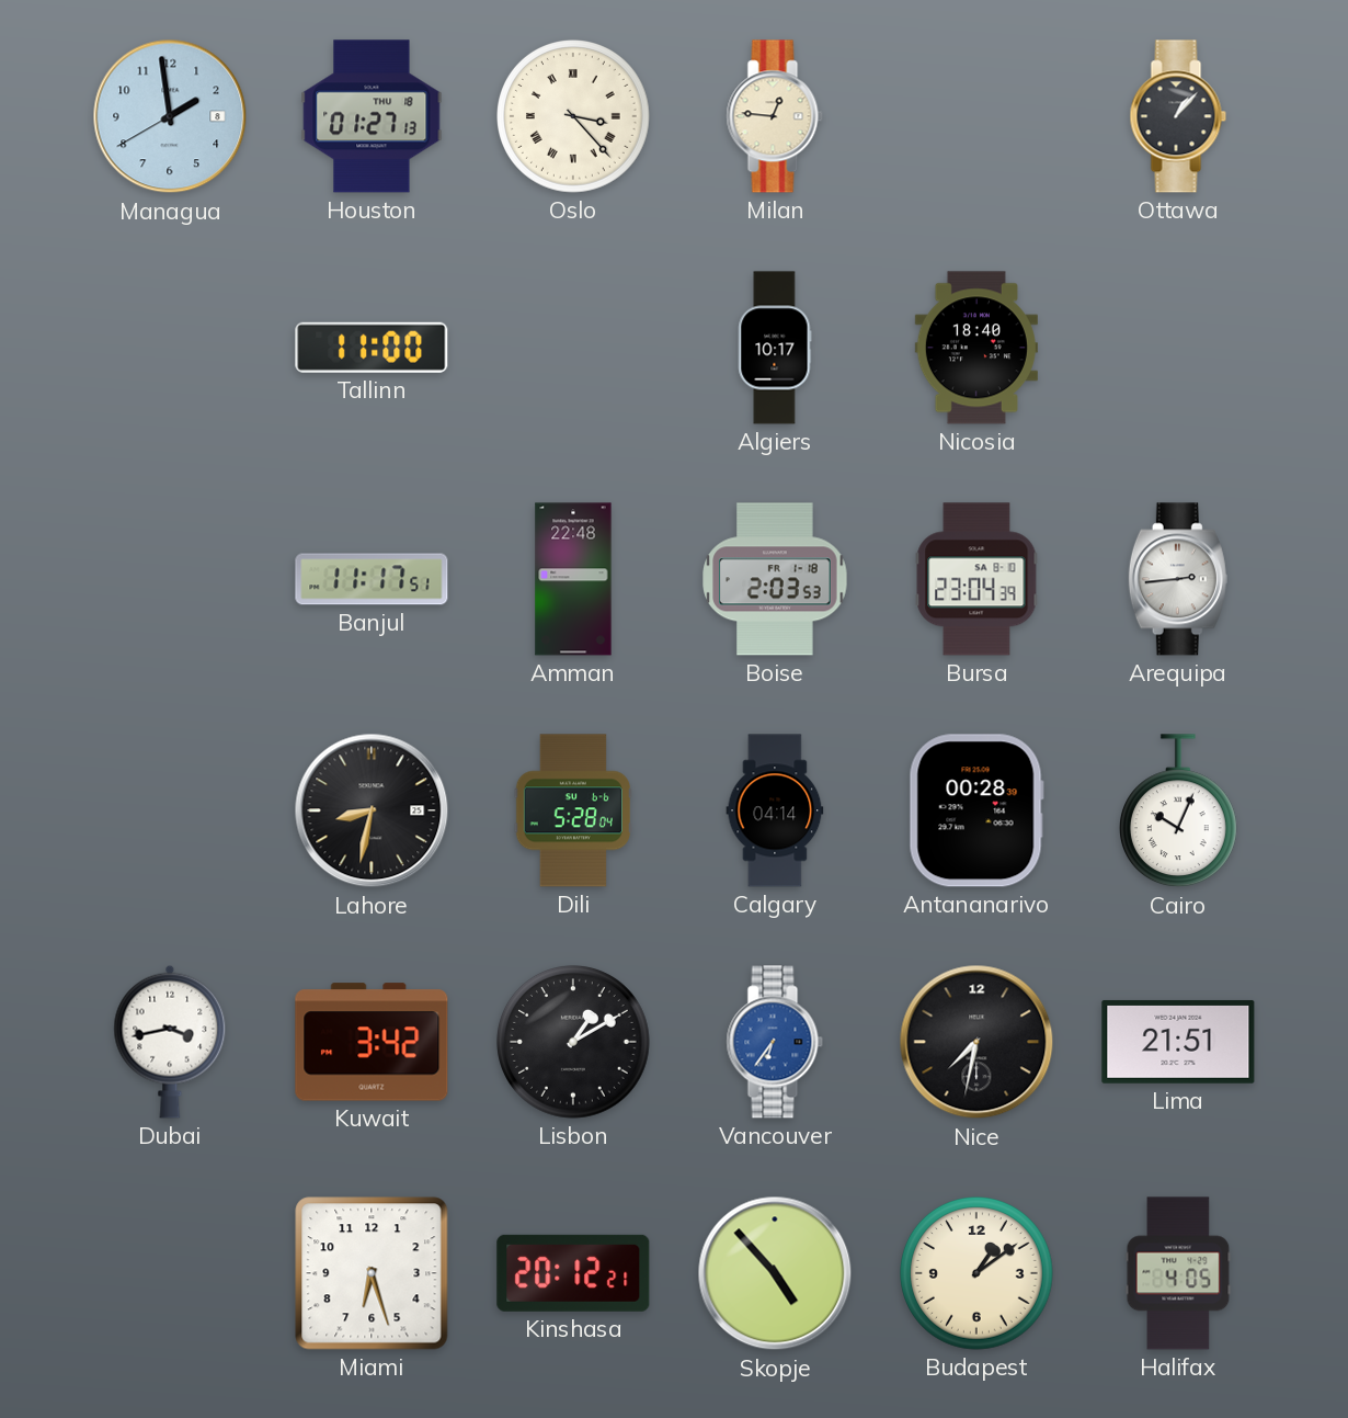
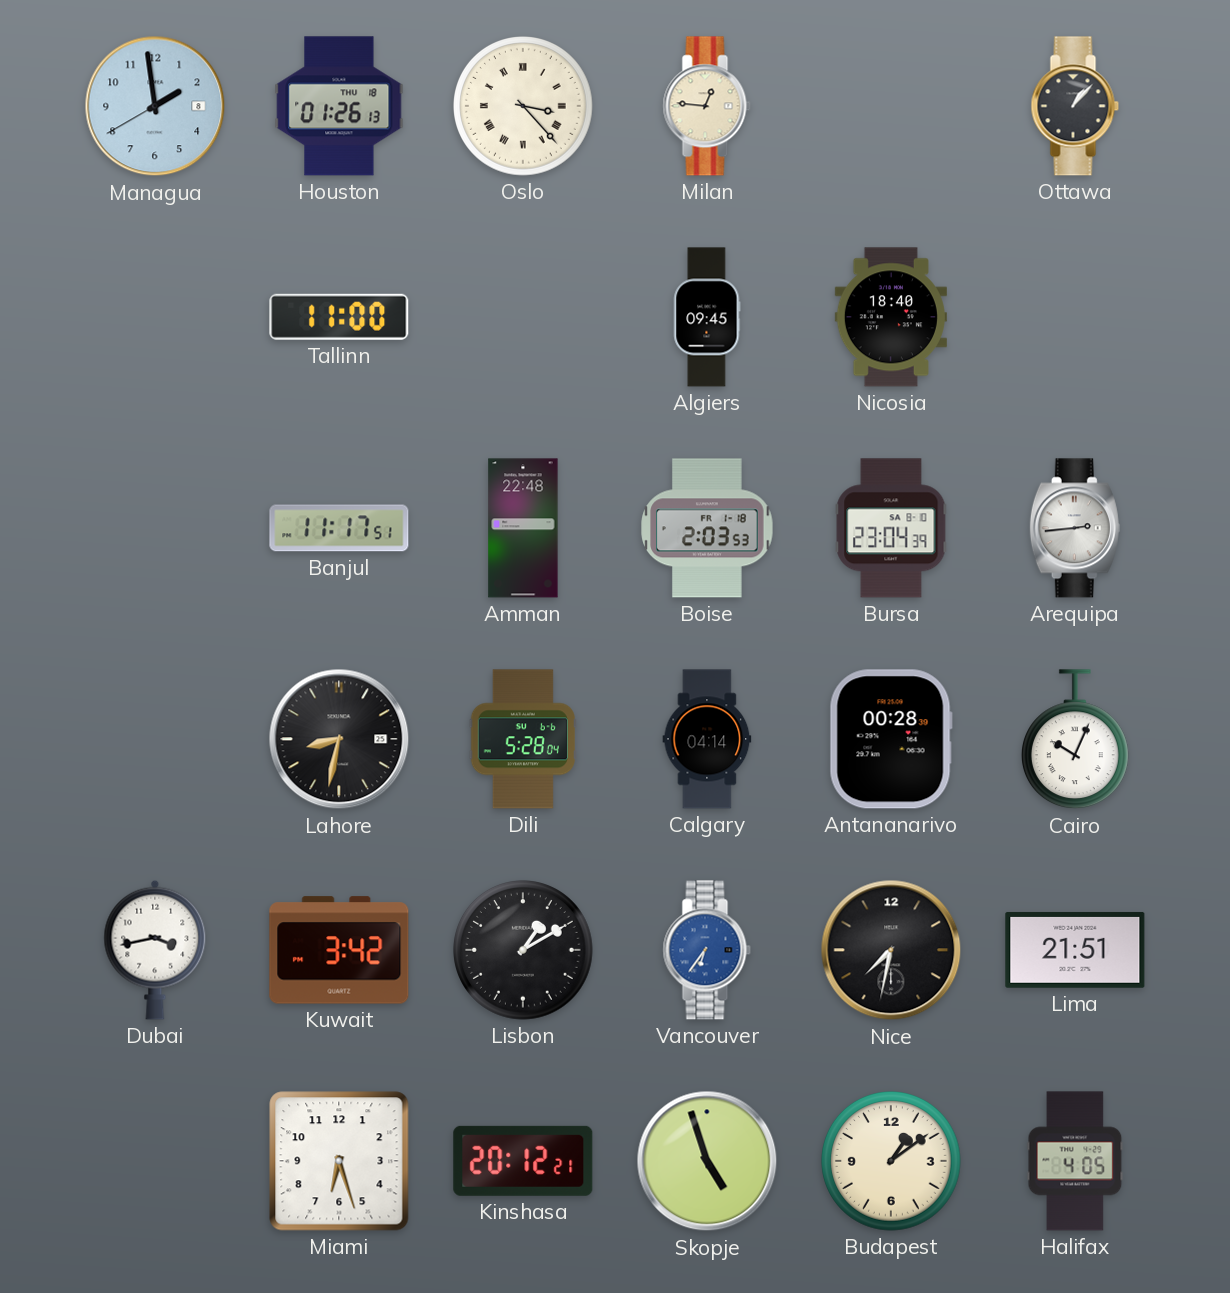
Houston: 01:27 -> 01:26
Algiers: 10:17 -> 09:45
Skopje: 4:53 -> 4:57
